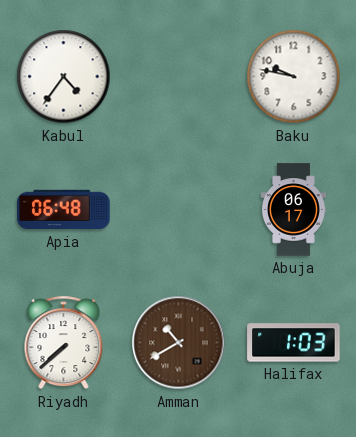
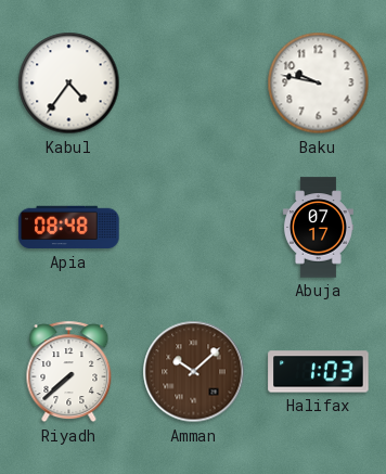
Apia: 06:48 -> 08:48
Abuja: 06:17 -> 07:17
Amman: 10:40 -> 10:08
